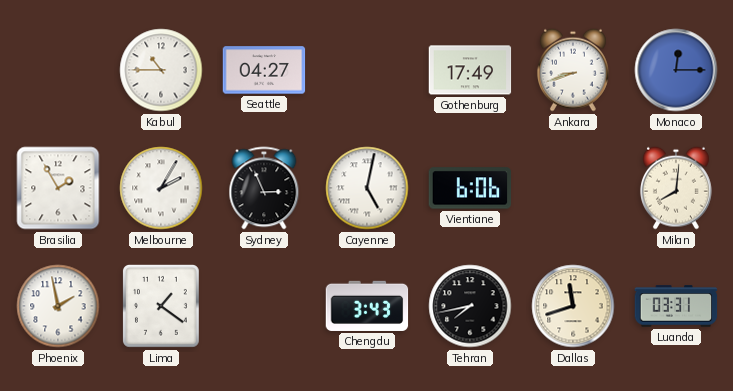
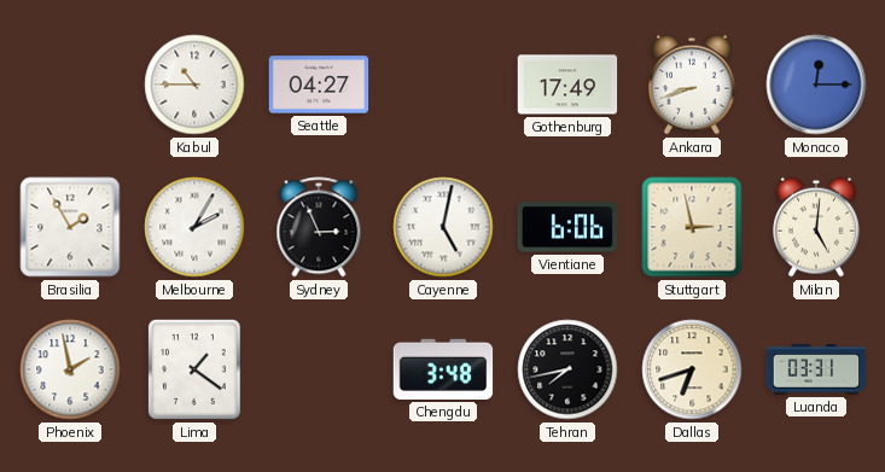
Stuttgart: none -> 2:58
Milan: 8:01 -> 5:01
Chengdu: 3:43 -> 3:48
Dallas: 11:42 -> 6:42
